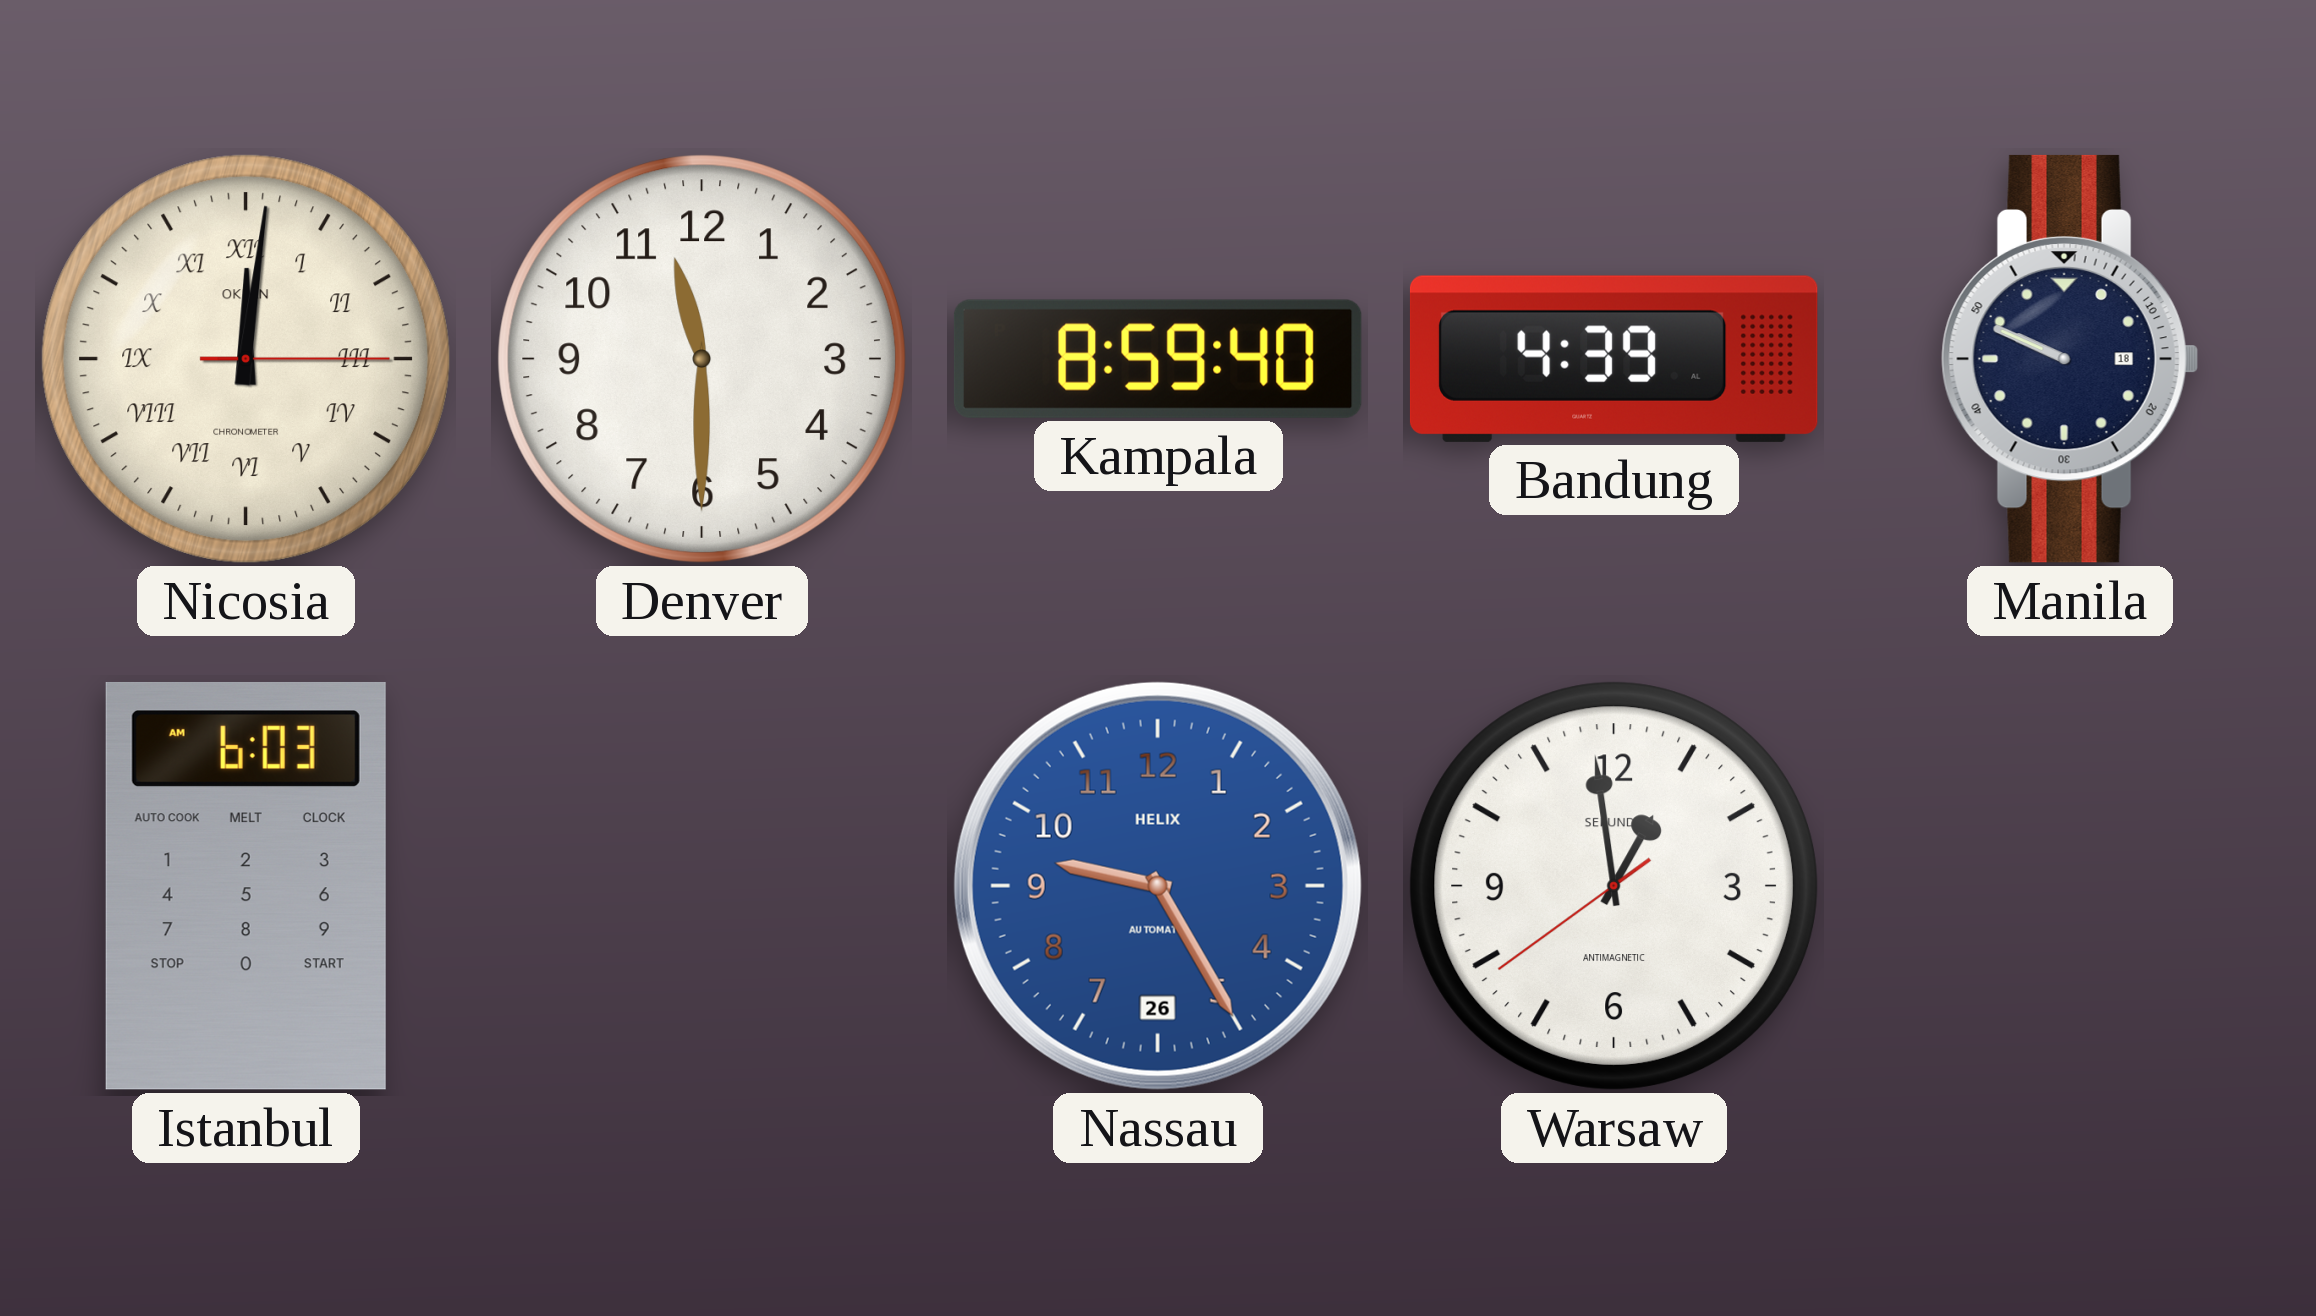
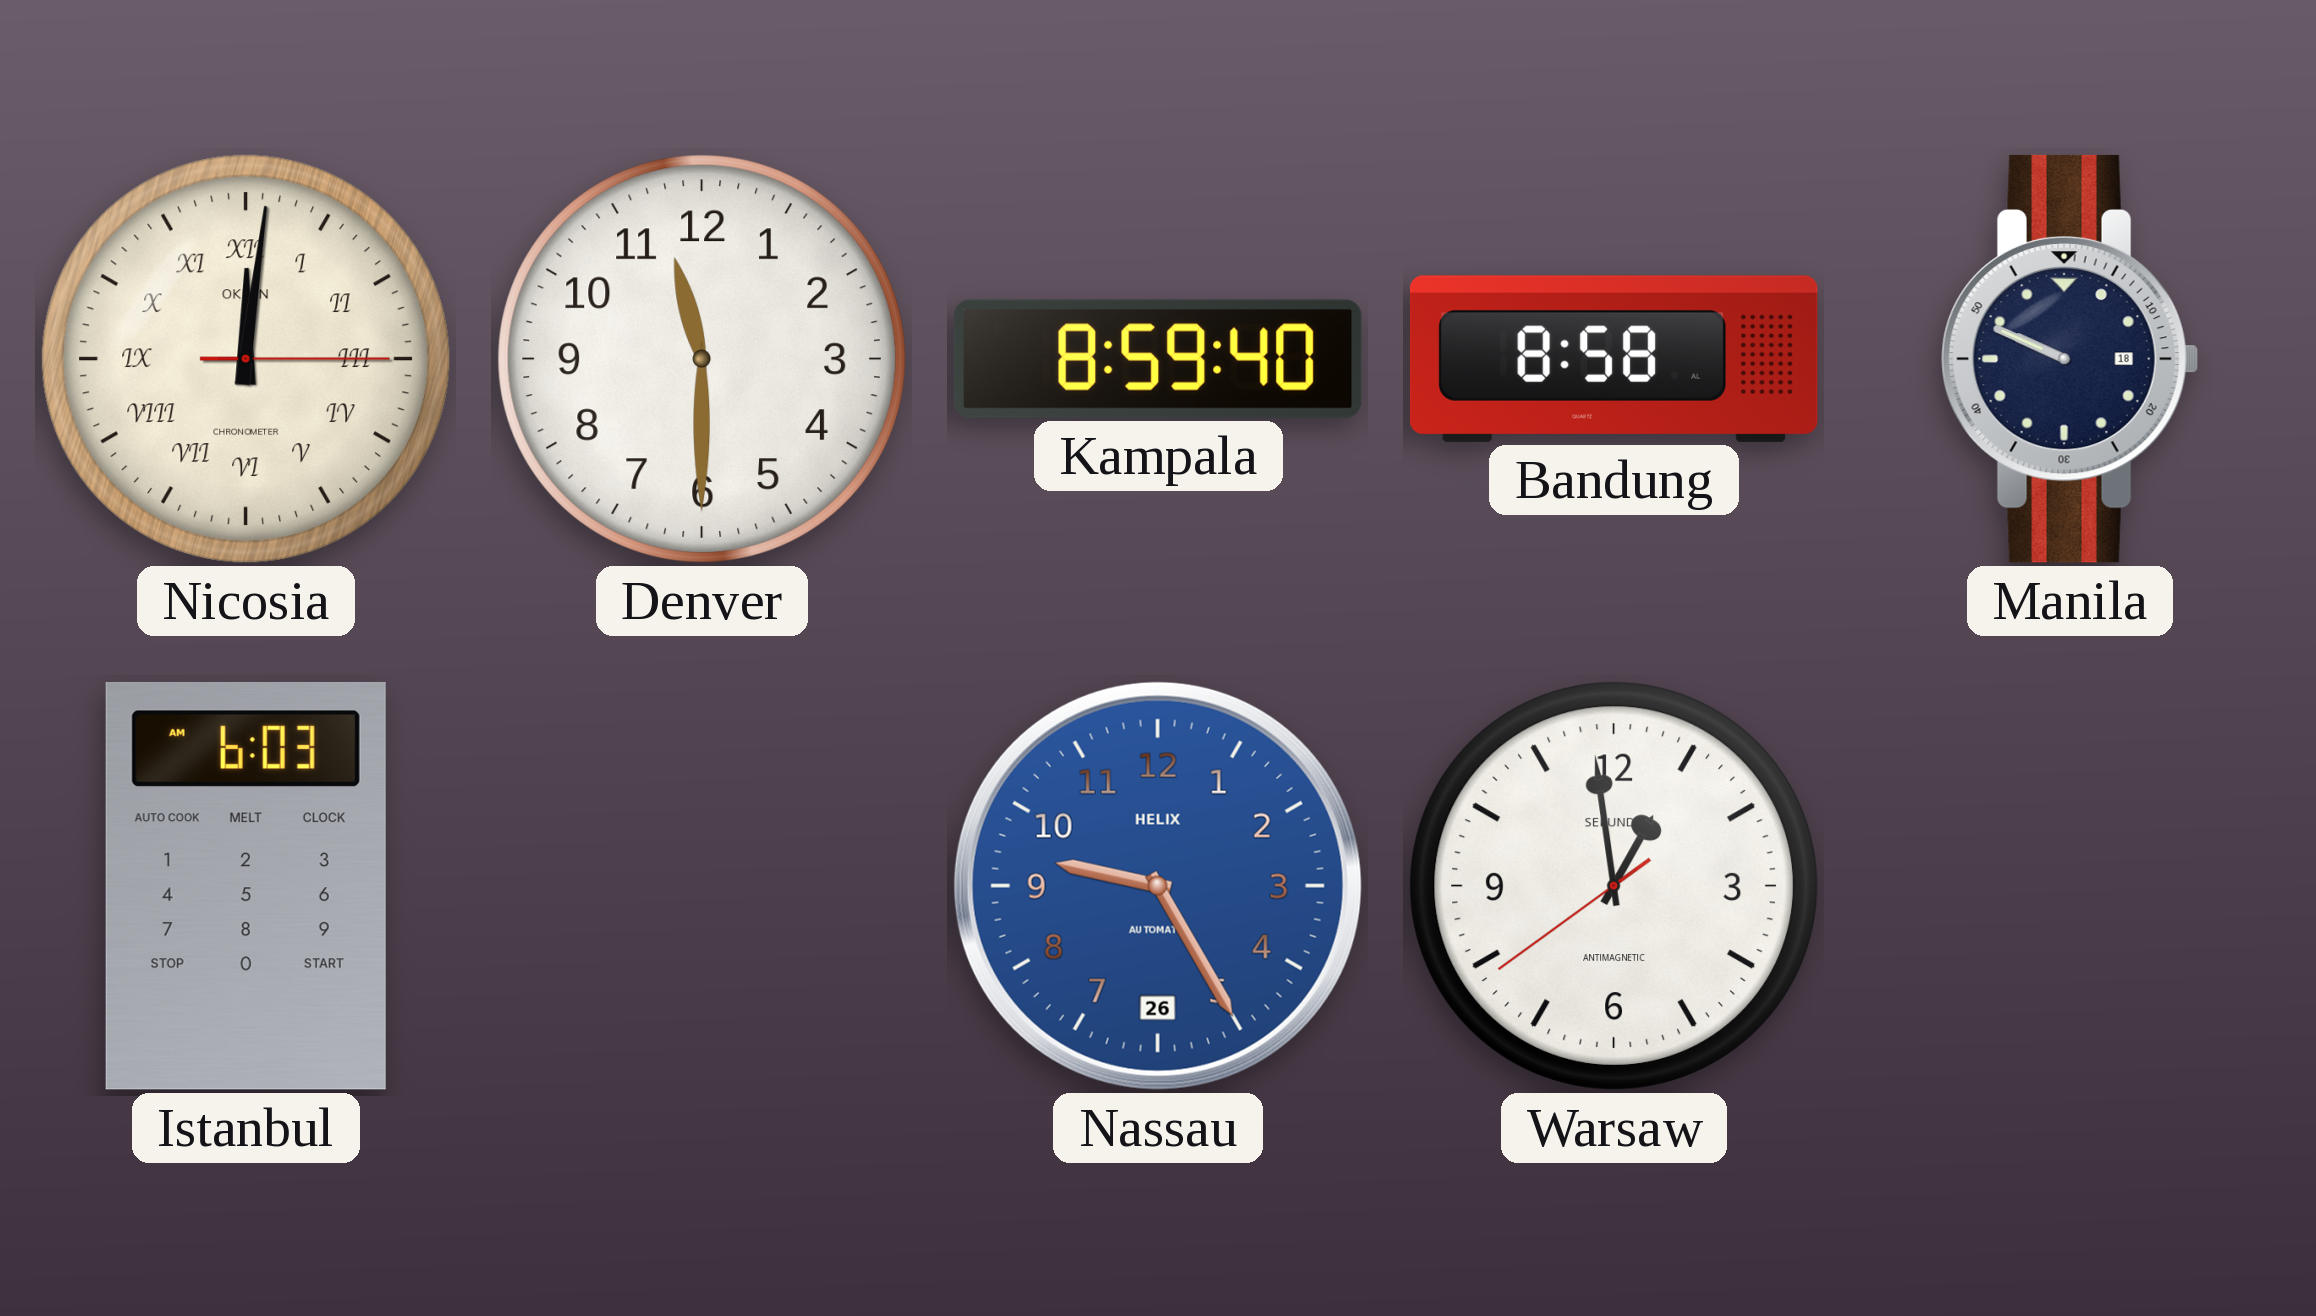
Bandung: 4:39 -> 8:58
